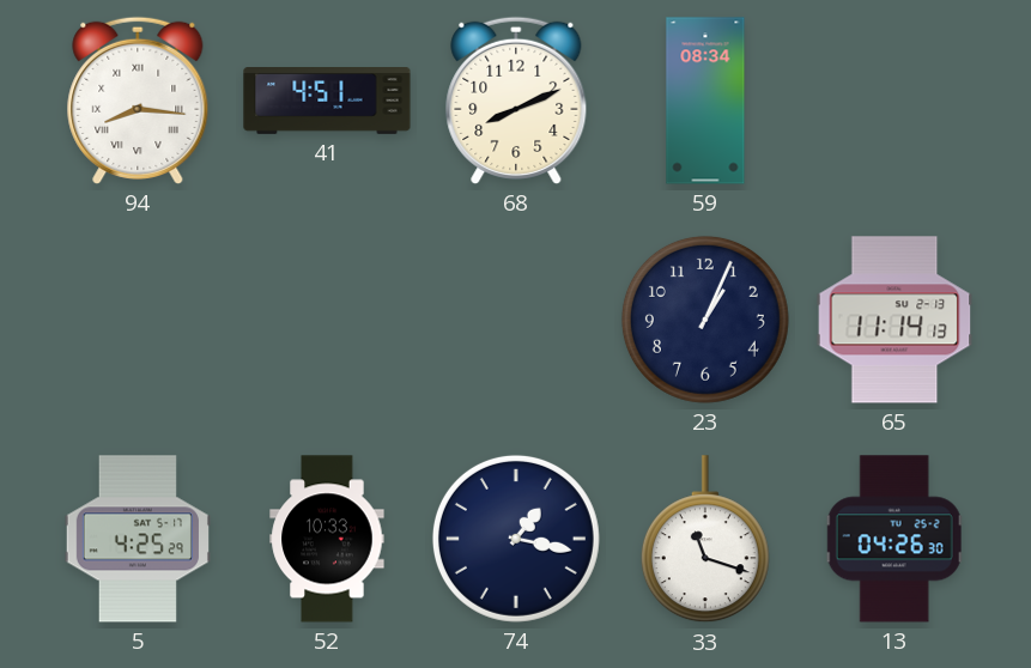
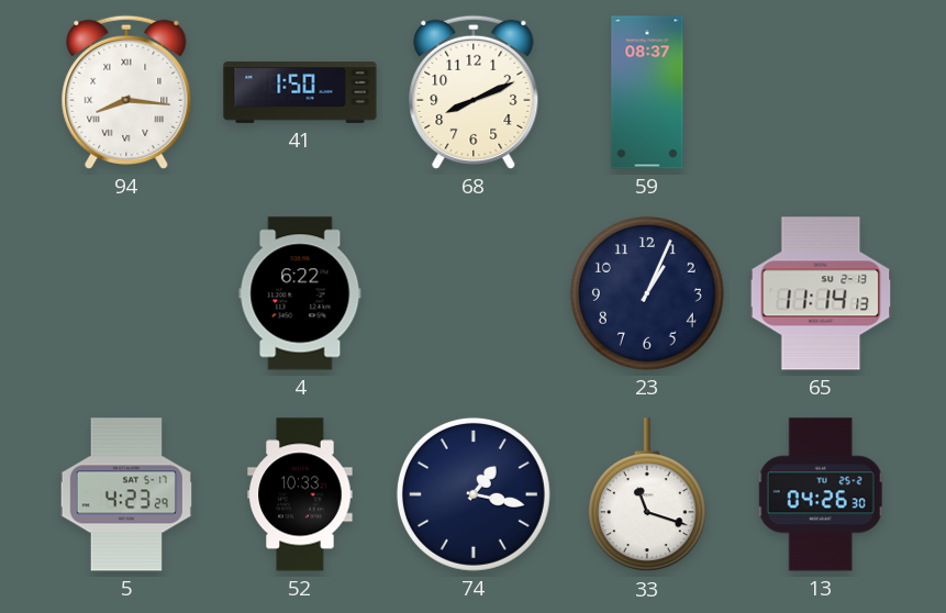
41: 4:51 -> 1:50
59: 08:34 -> 08:37
4: none -> 6:22
5: 4:25 -> 4:23
